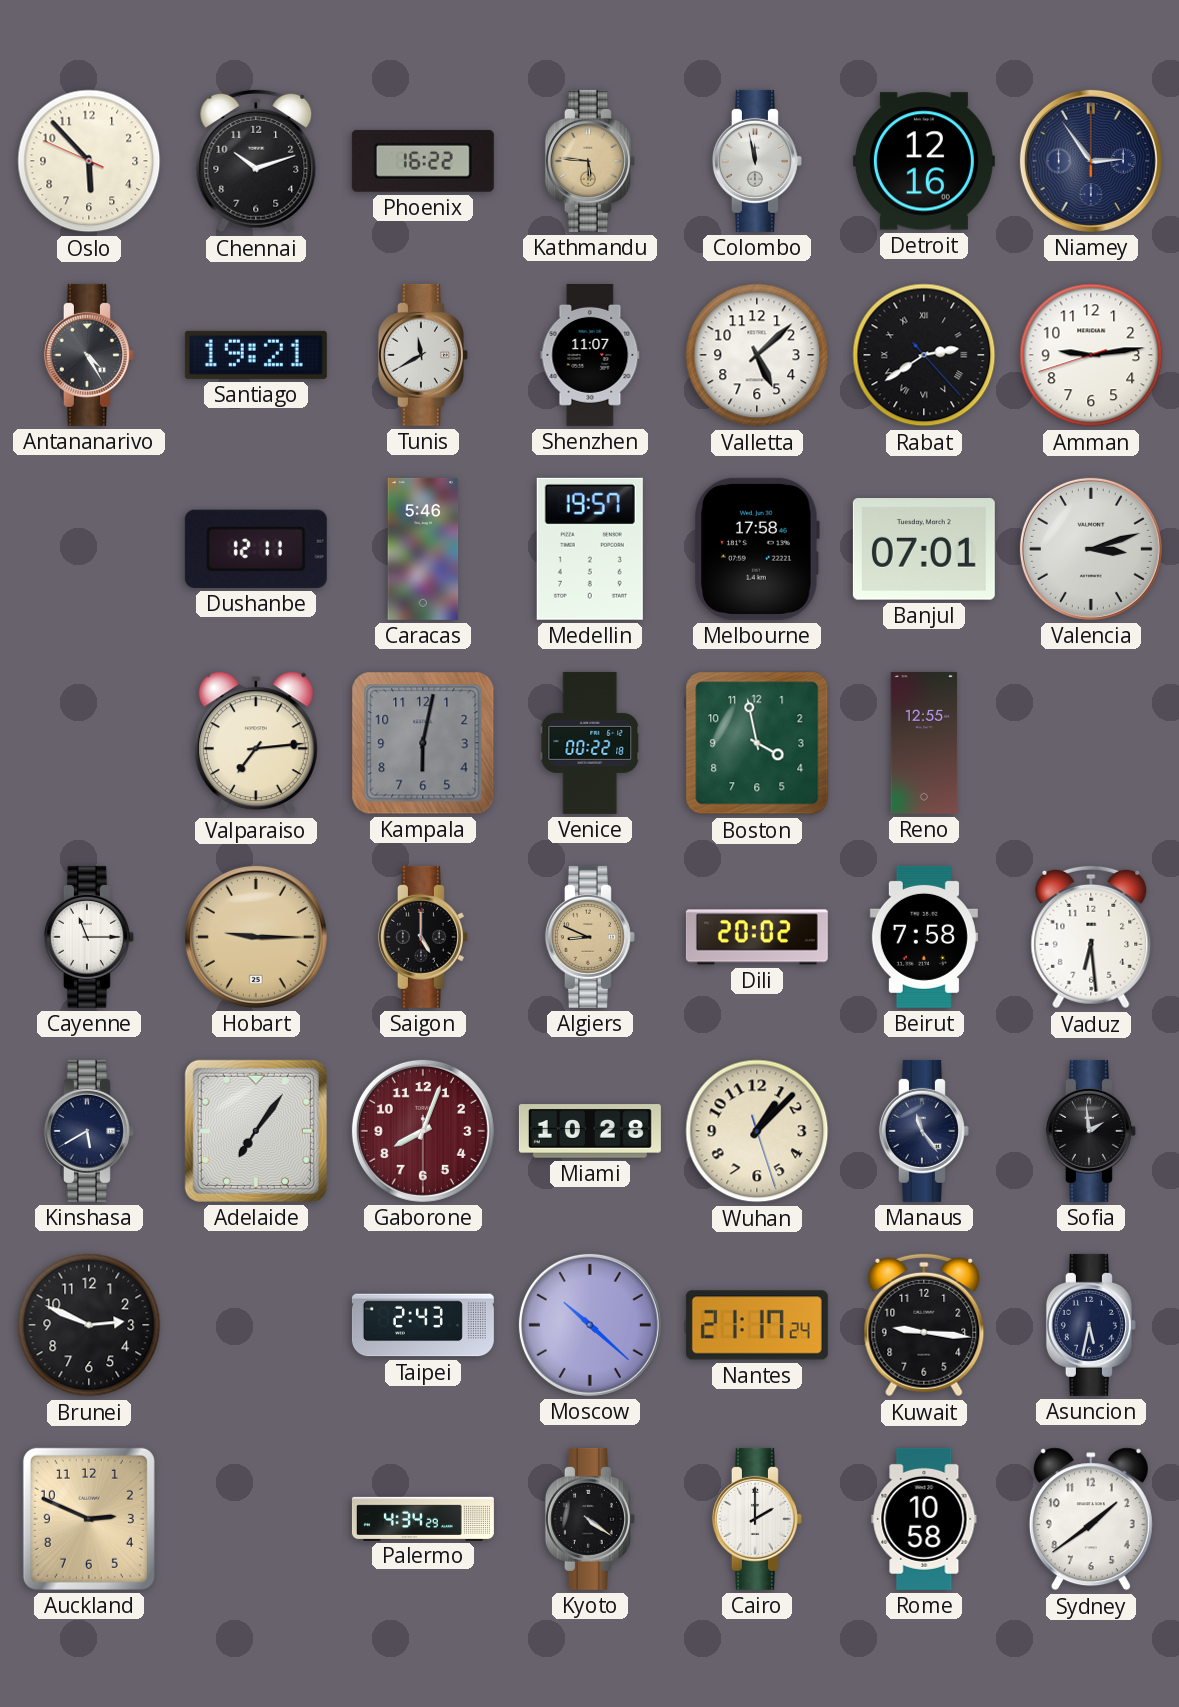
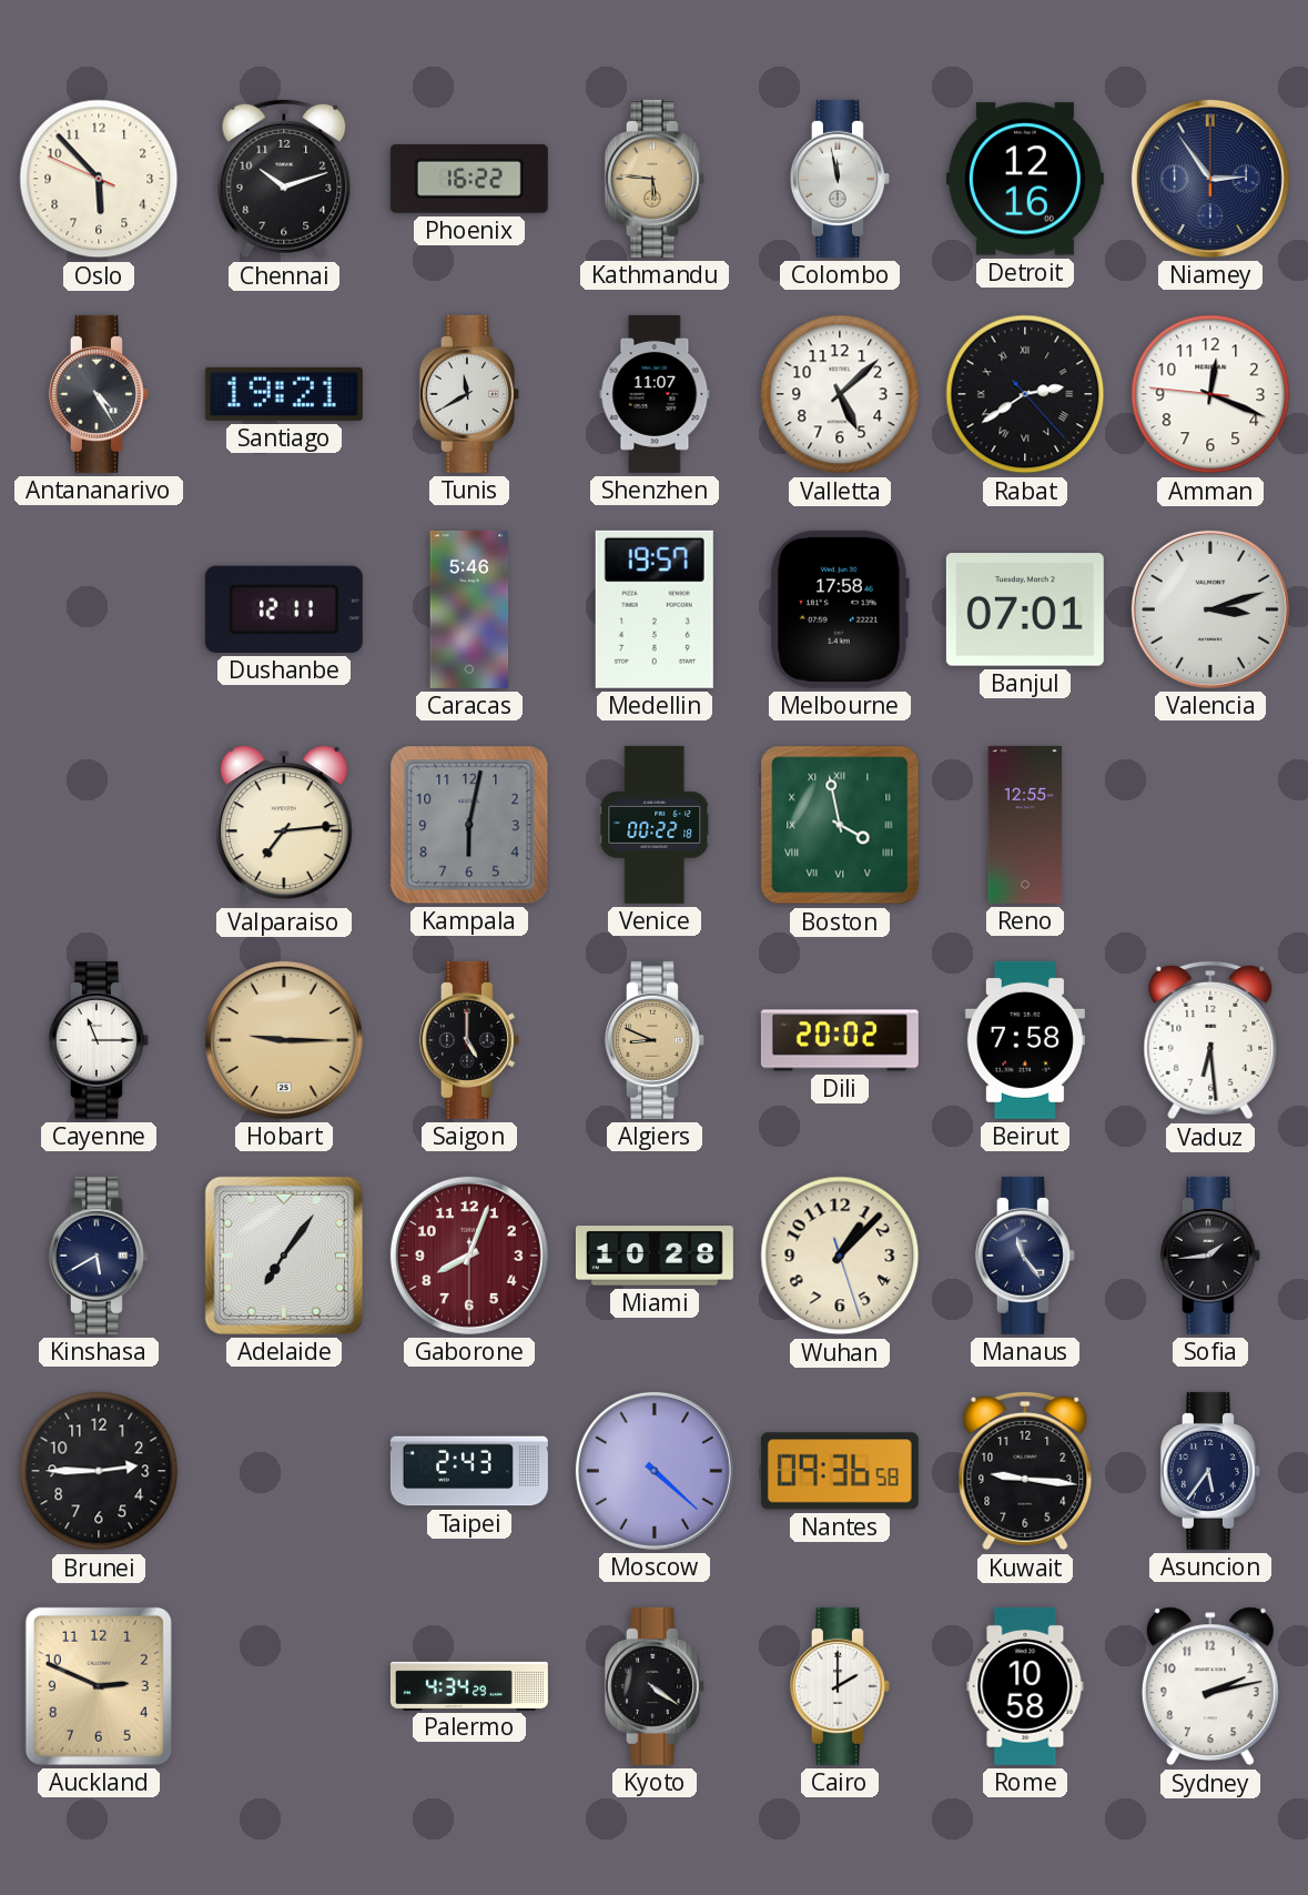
Amman: 9:13 -> 12:18
Boston numerals: Arabic -> Roman
Sofia: 1:59 -> 1:44
Brunei: 2:49 -> 2:45
Moscow: 10:22 -> 4:22
Nantes: 21:17 -> 09:36
Asuncion: 5:32 -> 5:36
Sydney: 1:39 -> 2:13
